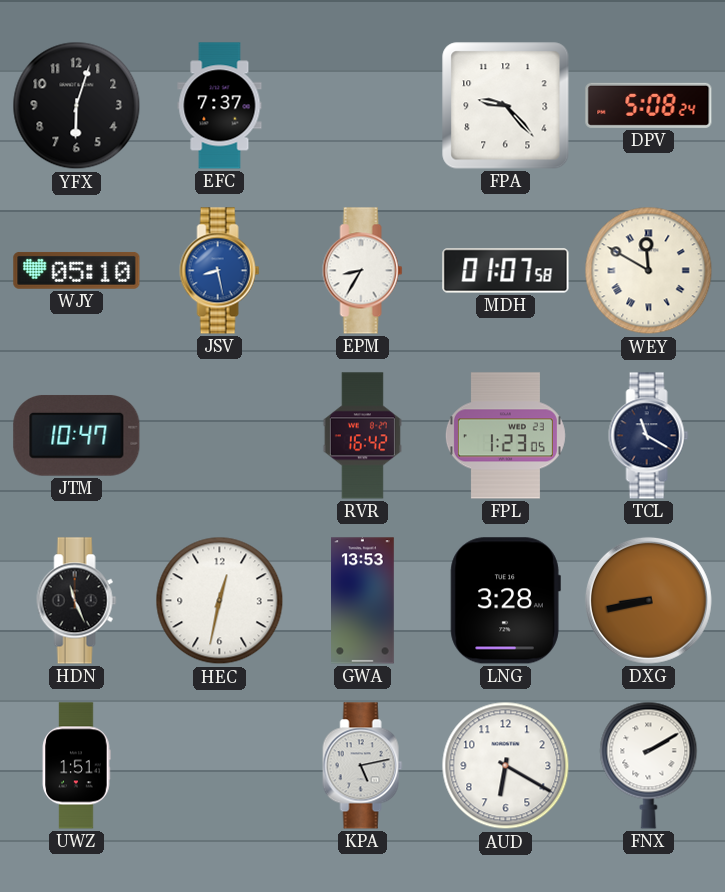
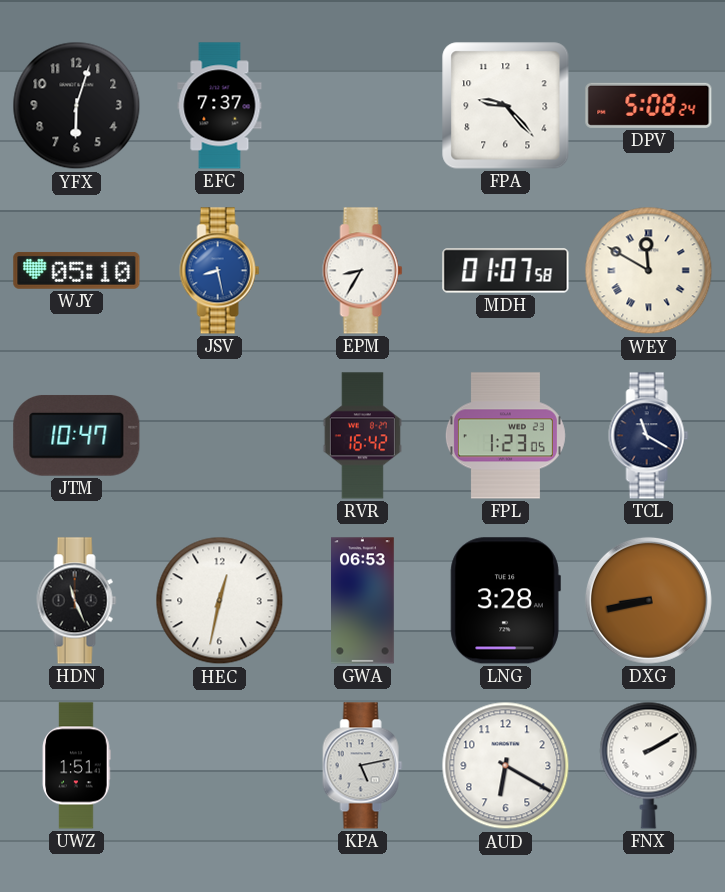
GWA: 13:53 -> 06:53
